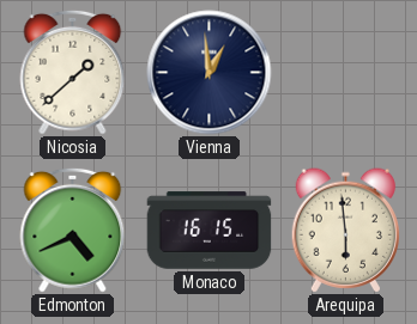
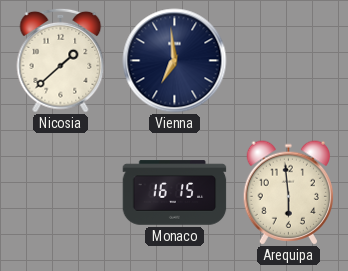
Vienna: 12:59 -> 6:59
Edmonton: 4:41 -> none
